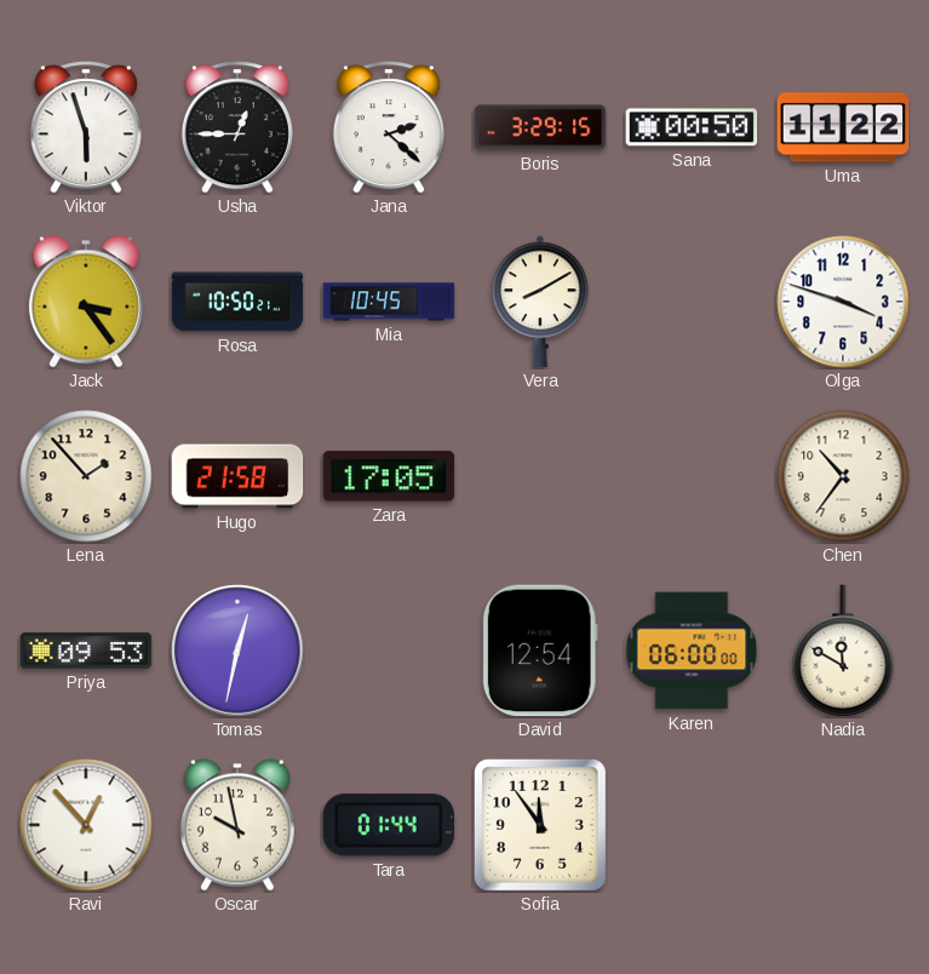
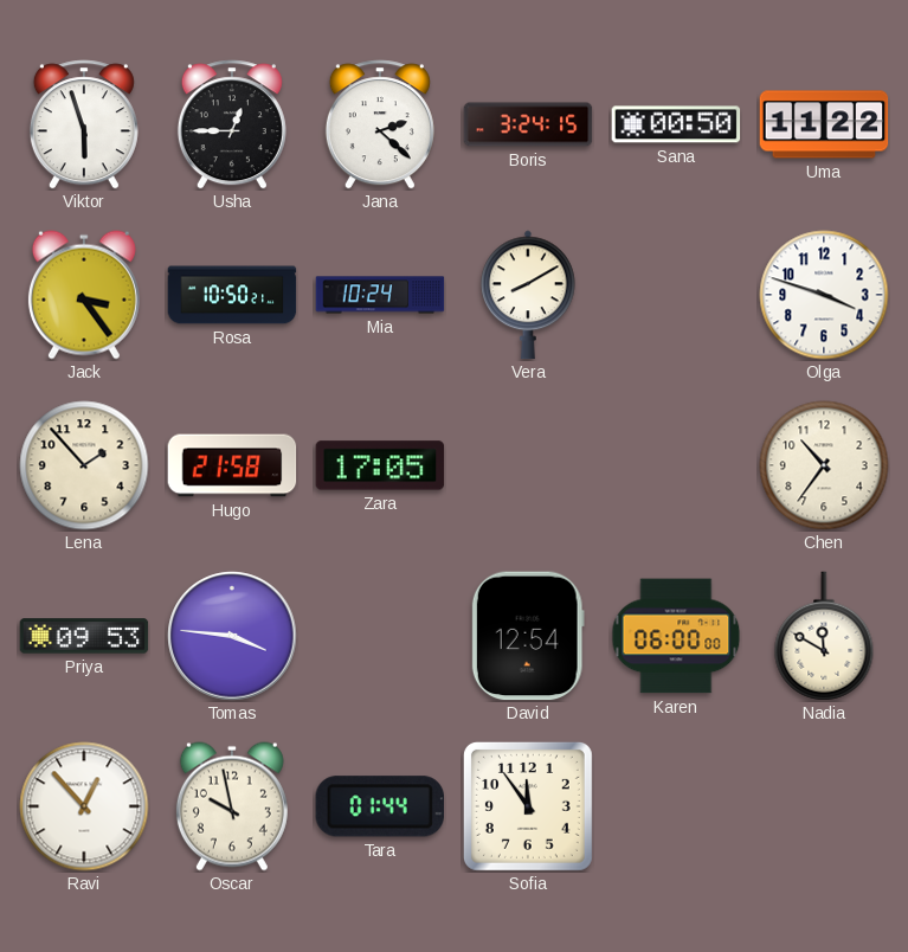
Boris: 3:29 -> 3:24
Mia: 10:45 -> 10:24
Tomas: 12:32 -> 3:46
